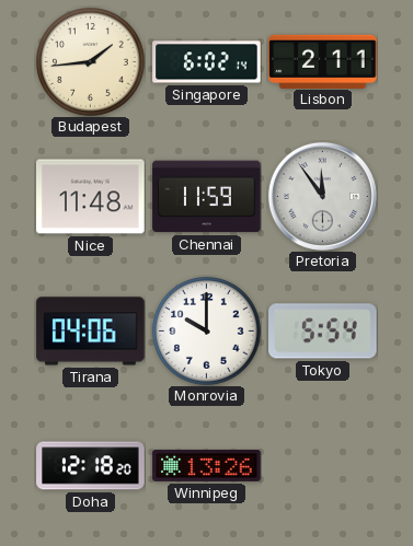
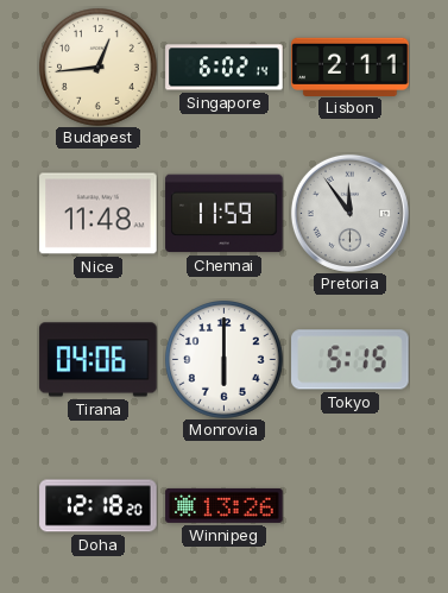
Budapest: 1:44 -> 12:44
Monrovia: 10:00 -> 6:00
Tokyo: 5:54 -> 5:15
